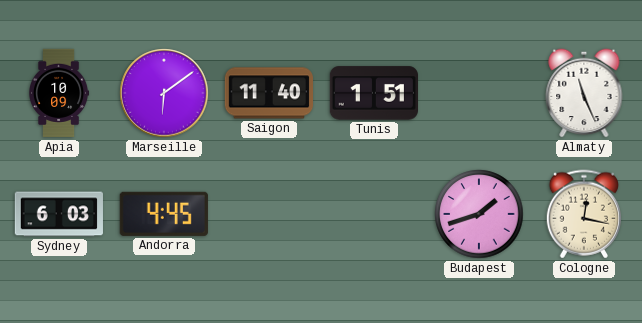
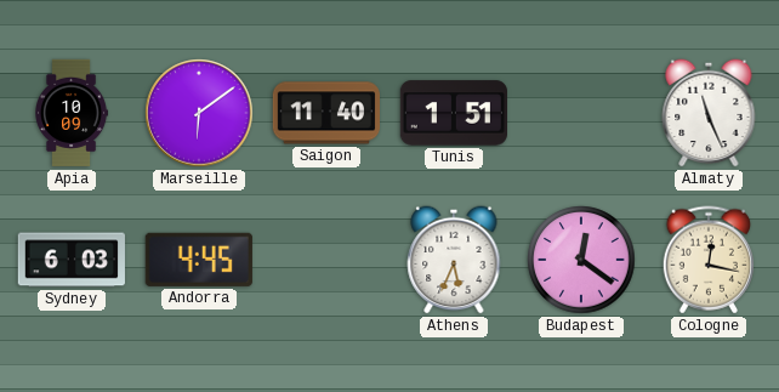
Athens: none -> 5:34
Budapest: 1:42 -> 12:21
